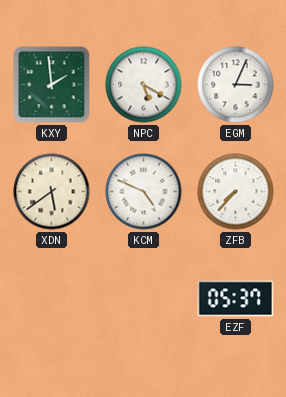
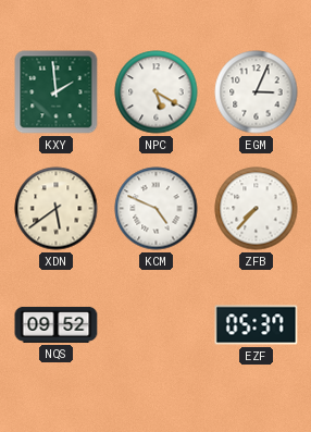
NQS: none -> 09:52
